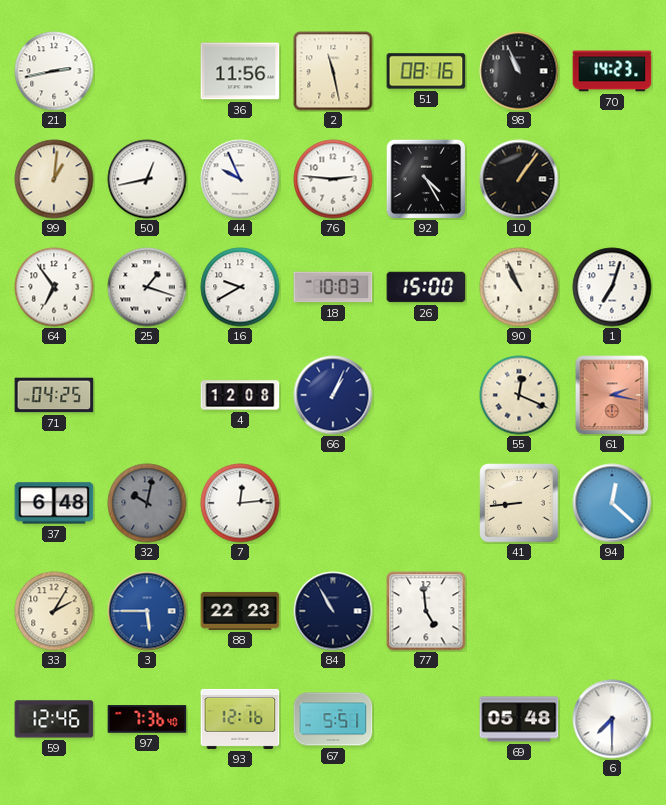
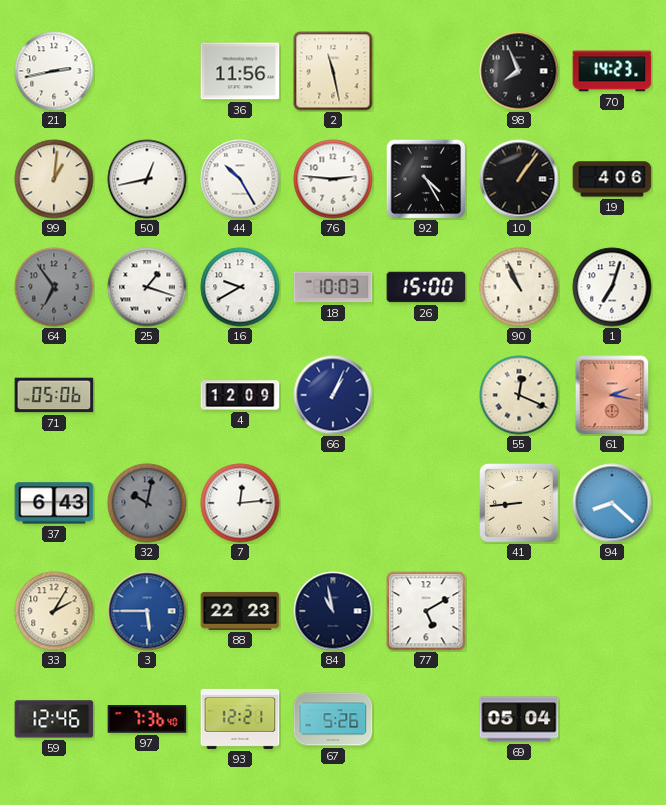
51: 08:16 -> none
98: 10:56 -> 7:56
44: 9:56 -> 10:25
19: none -> 4:06
64 dial: white -> grey
71: 04:25 -> 05:06
4: 12:08 -> 12:09
37: 6:48 -> 6:43
94: 12:22 -> 8:22
84: 10:55 -> 10:58
77: 4:59 -> 5:10
93: 12:16 -> 12:21
67: 5:51 -> 5:26
69: 05:48 -> 05:04
6: 7:30 -> none
